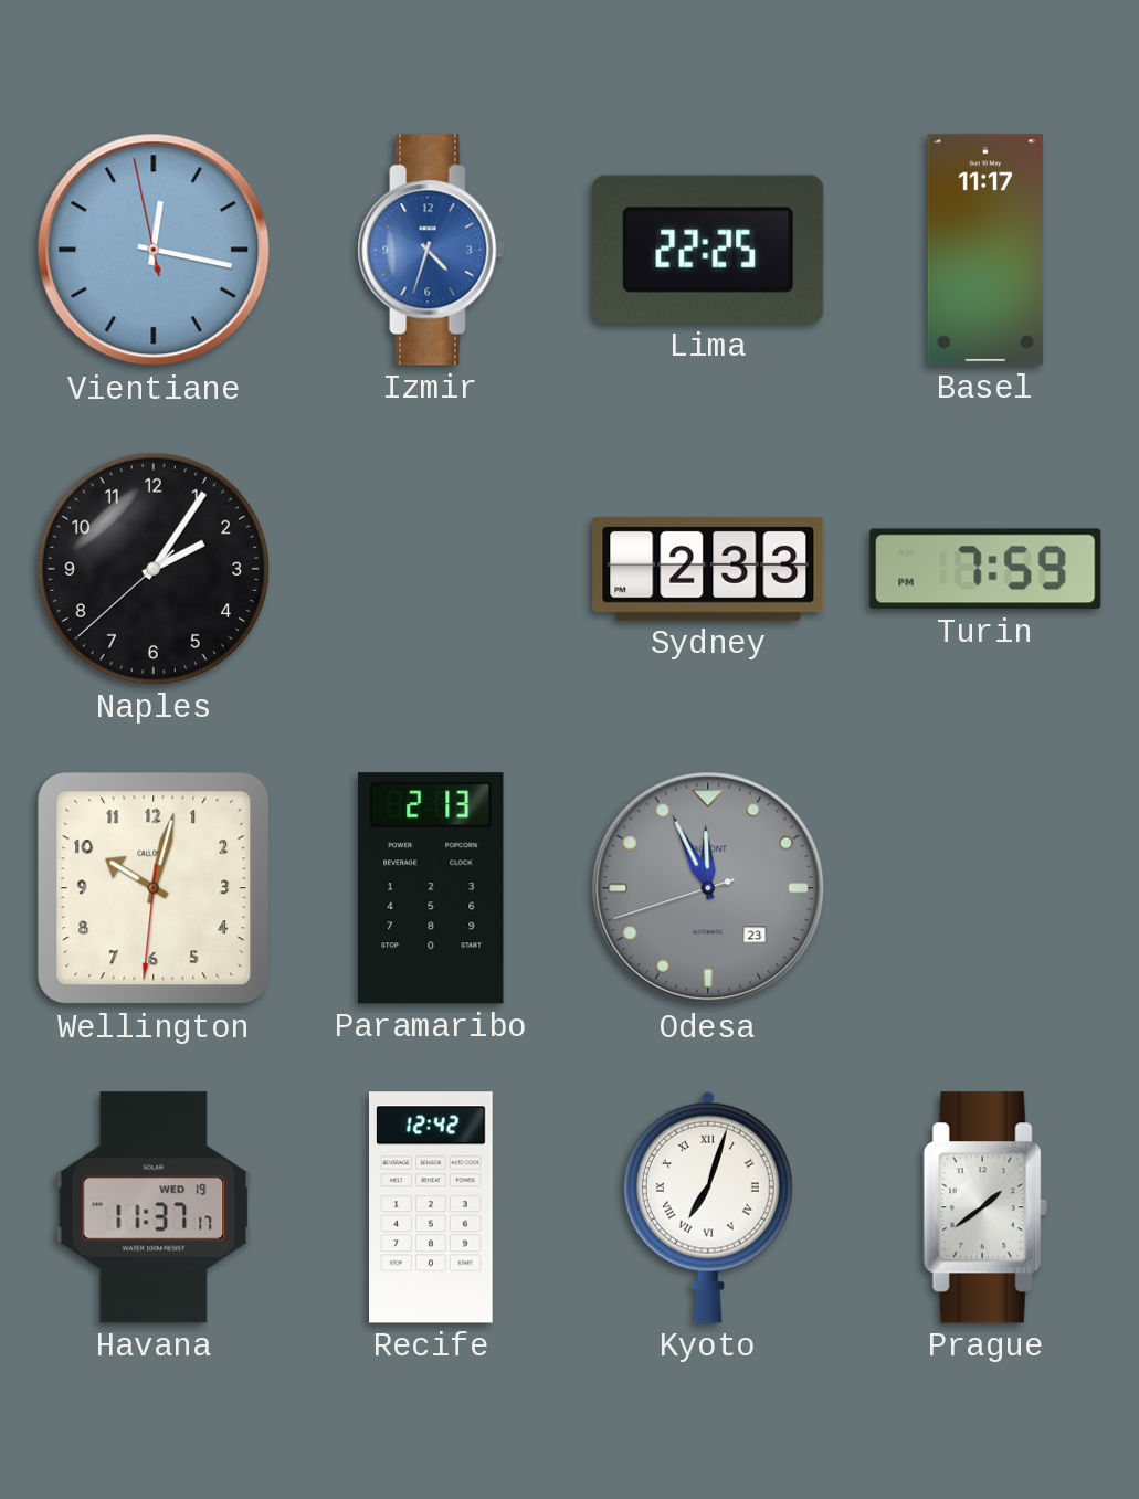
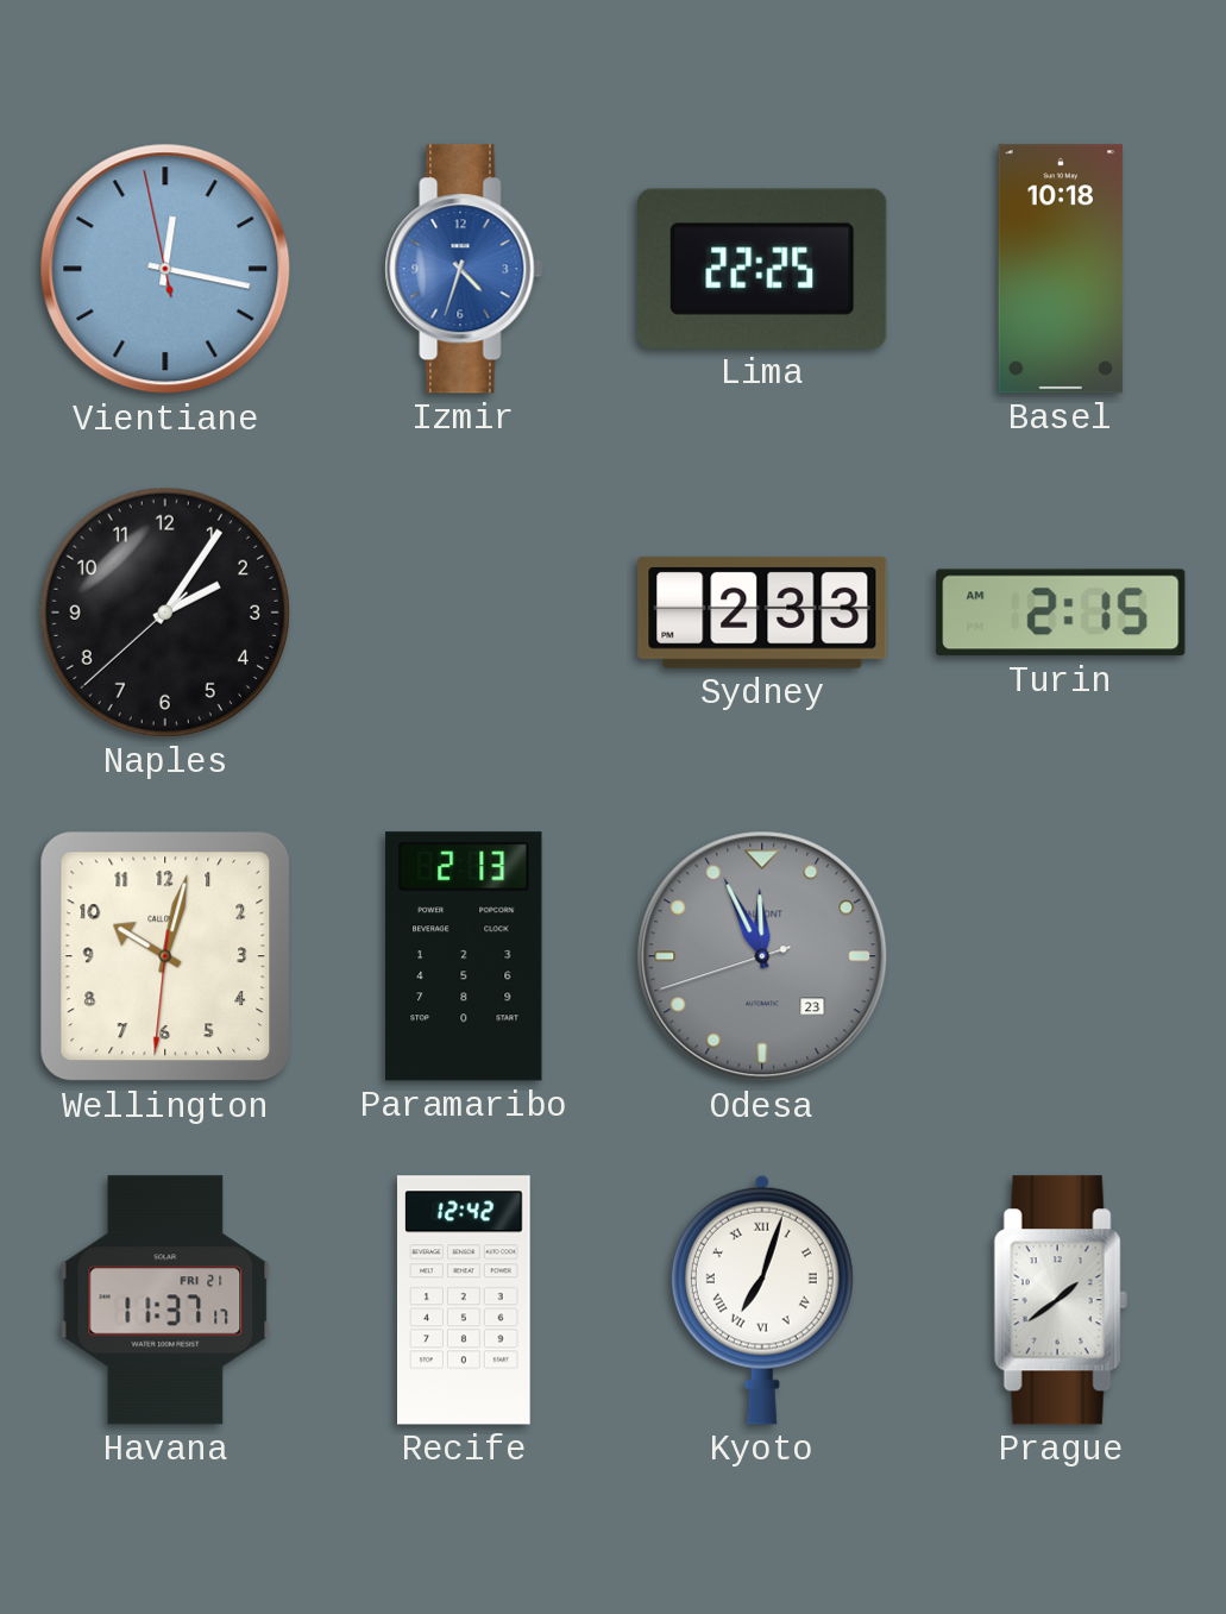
Basel: 11:17 -> 10:18
Turin: 7:59 -> 2:15
Havana date: WED 19 -> FRI 21
